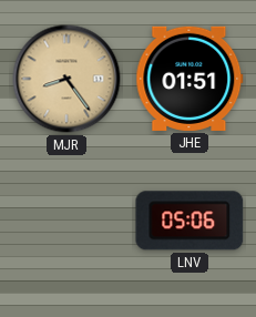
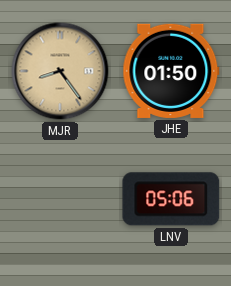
JHE: 01:51 -> 01:50
